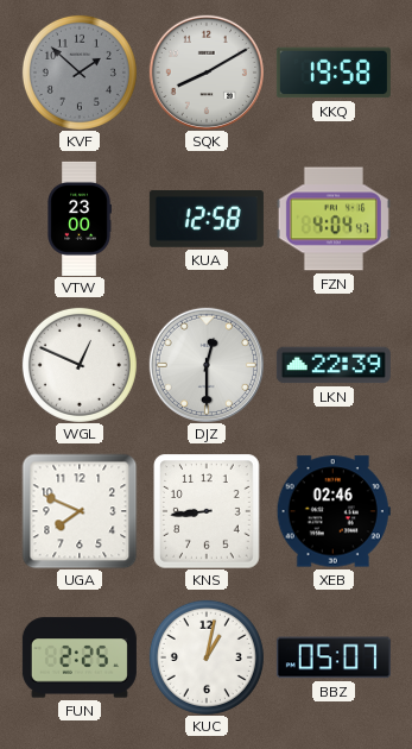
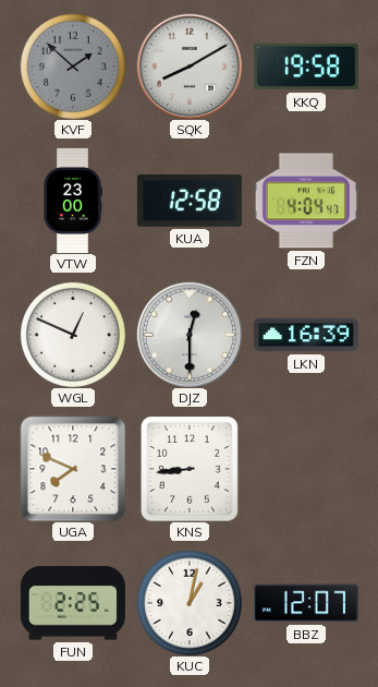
LKN: 22:39 -> 16:39
XEB: 02:46 -> none
BBZ: 05:07 -> 12:07
